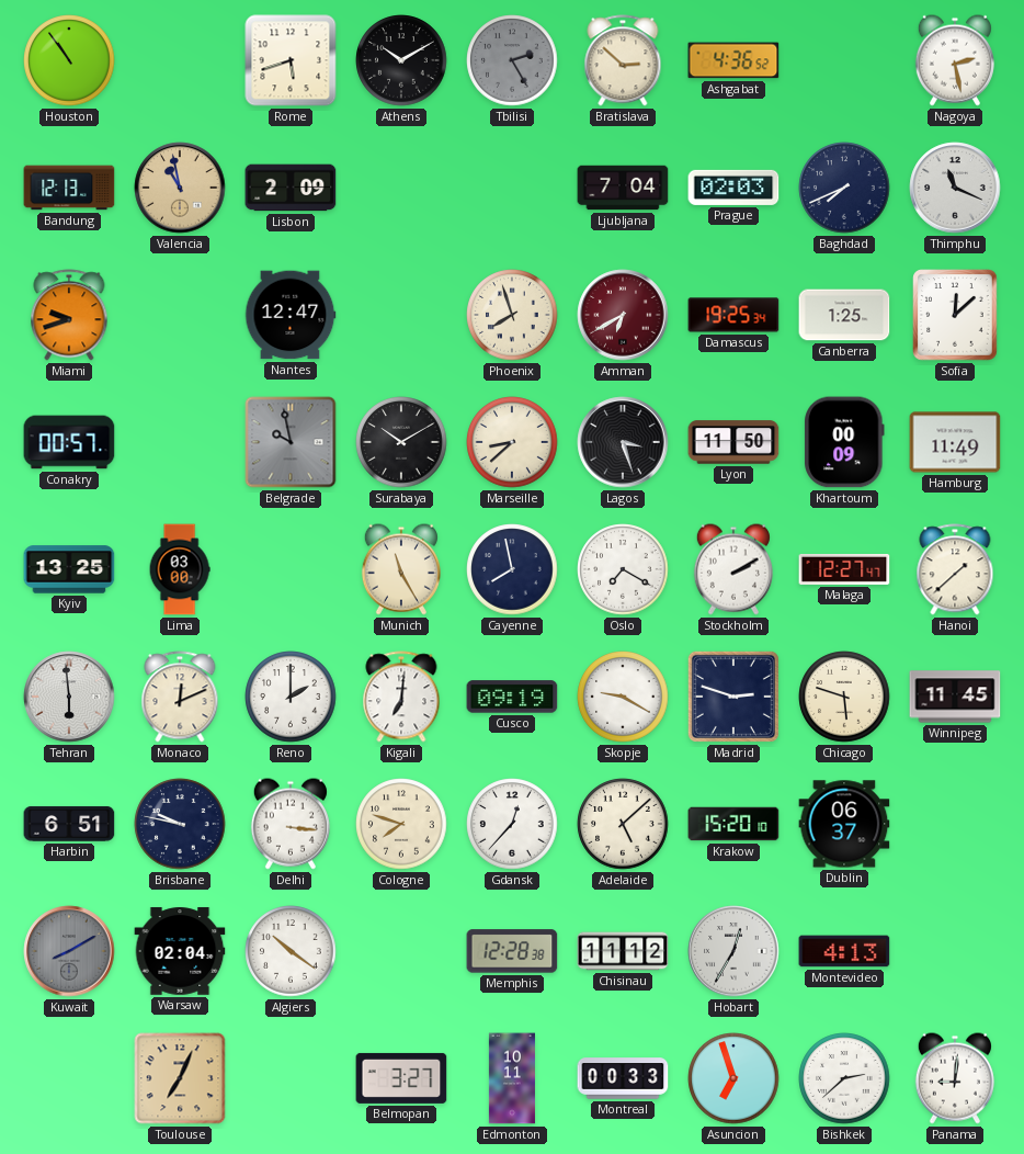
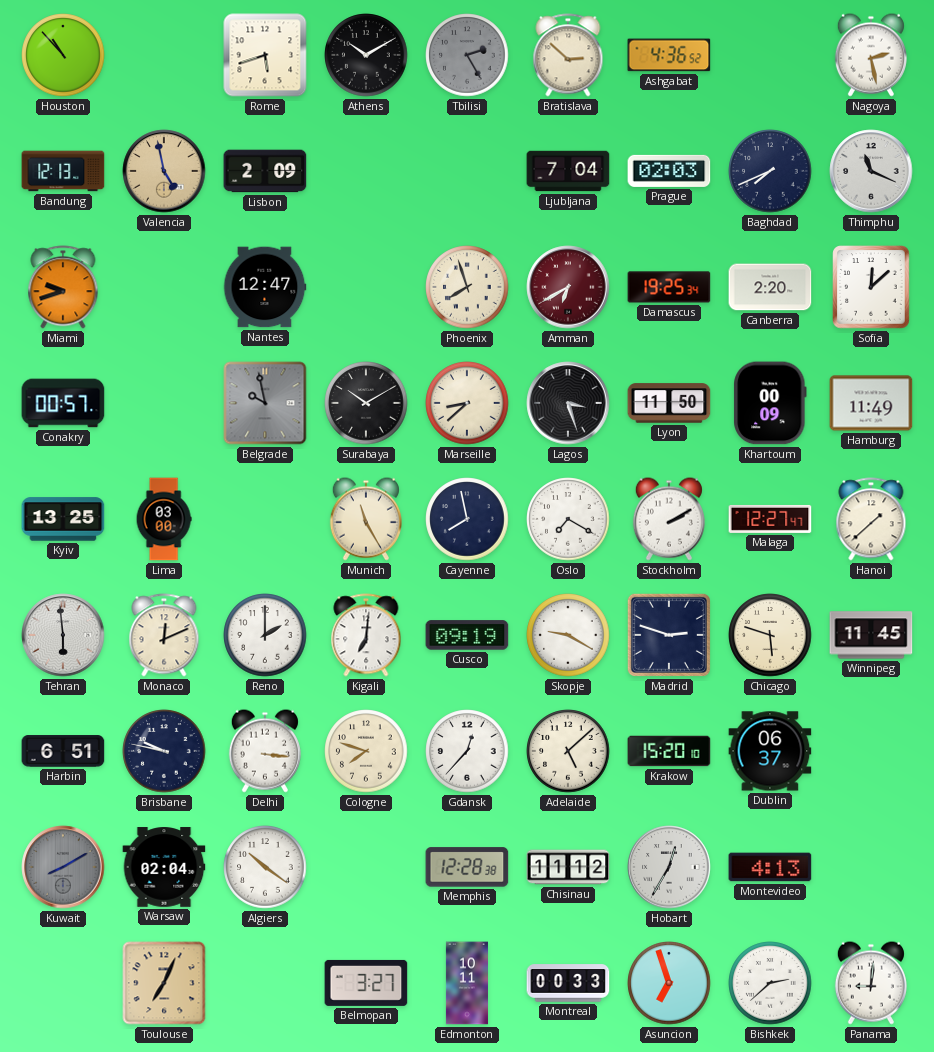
Houston: 10:54 -> 10:53
Valencia: 10:58 -> 4:58
Canberra: 1:25 -> 2:20
